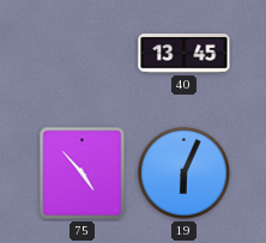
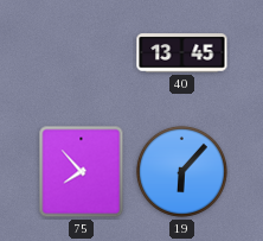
75: 4:53 -> 7:53
19: 6:04 -> 6:07
